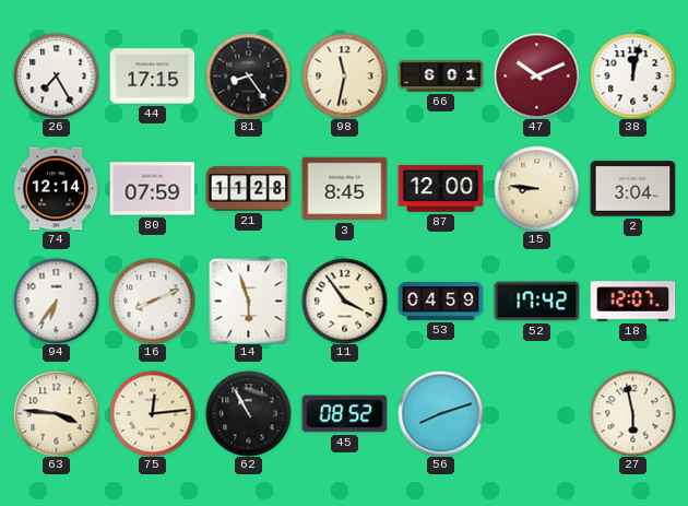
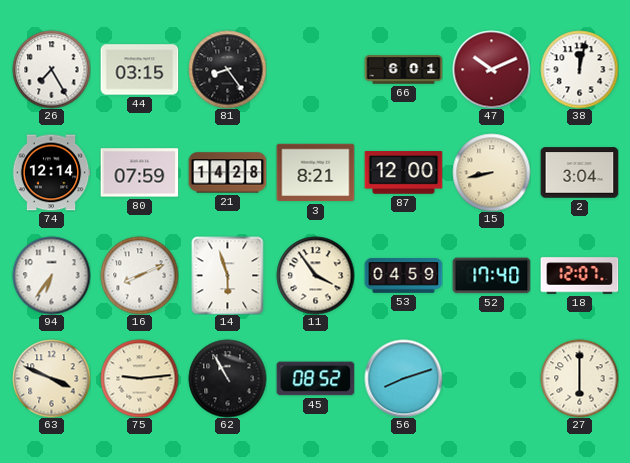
44: 17:15 -> 03:15
98: 11:32 -> none
21: 11:28 -> 14:28
3: 8:45 -> 8:21
15: 8:46 -> 8:43
52: 17:42 -> 17:40
63: 3:46 -> 3:49
75: 12:14 -> 9:14
27: 5:58 -> 6:00
